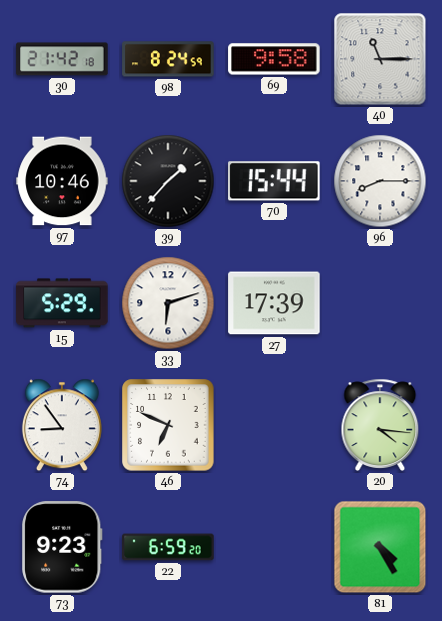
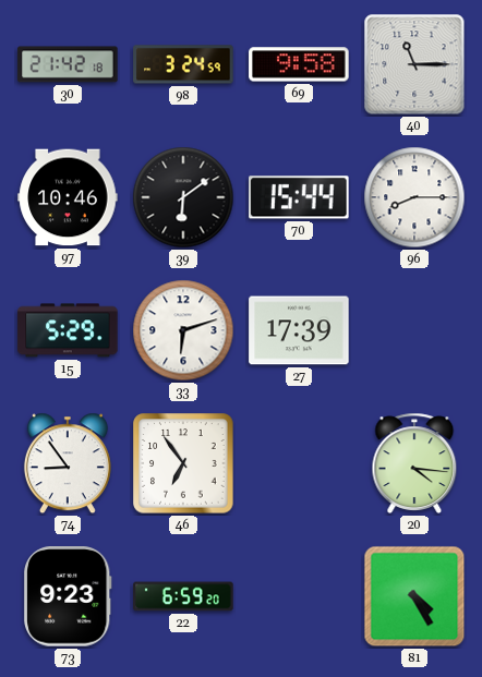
98: 8:24 -> 3:24
39: 1:37 -> 6:09
46: 6:49 -> 6:54
